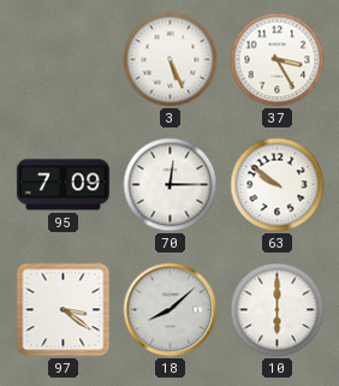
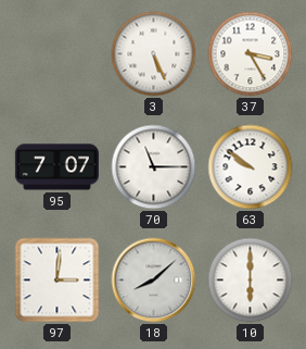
95: 7:09 -> 7:07
70: 12:15 -> 11:15
97: 3:21 -> 3:01
